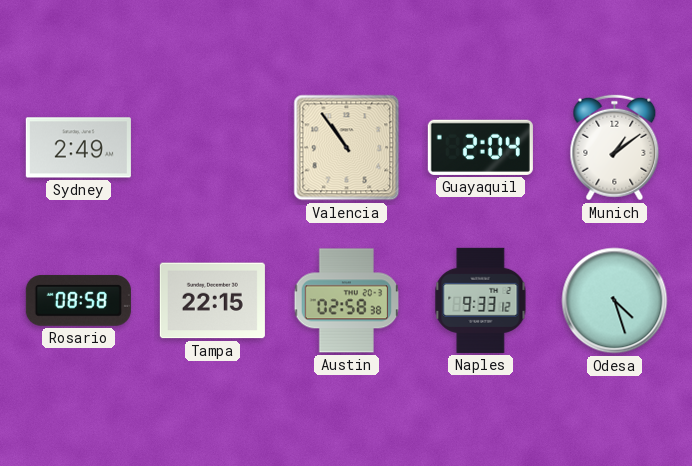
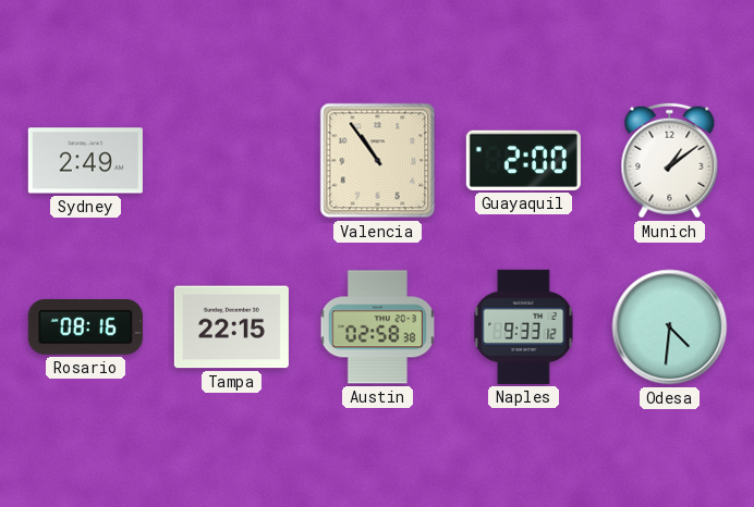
Guayaquil: 2:04 -> 2:00
Rosario: 08:58 -> 08:16
Odesa: 4:27 -> 4:31
